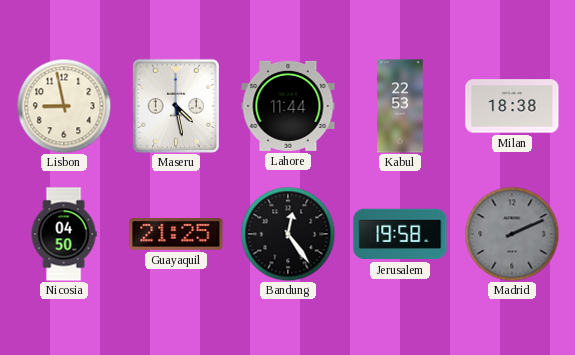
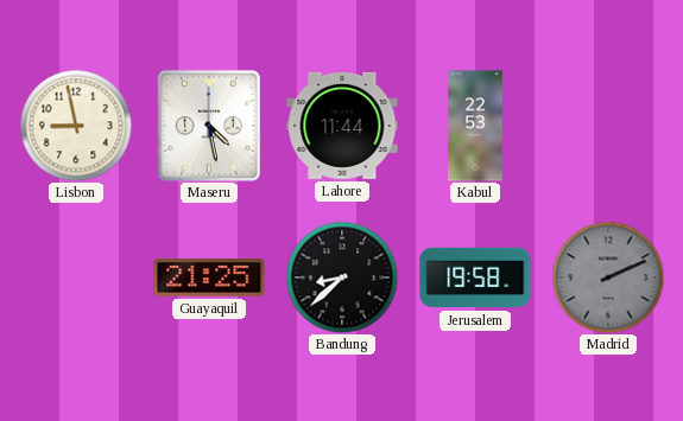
Milan: 18:38 -> none
Nicosia: 04:50 -> none
Bandung: 12:24 -> 8:38
